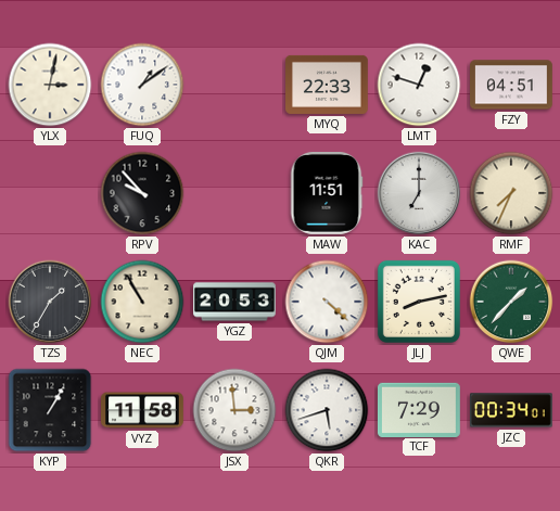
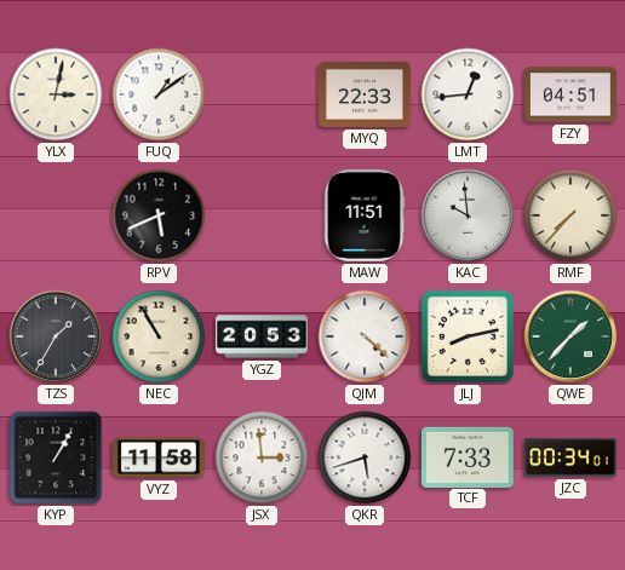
LMT: 12:48 -> 12:44
RPV: 9:53 -> 5:41
KAC: 7:00 -> 9:59
RMF: 7:34 -> 7:37
TCF: 7:29 -> 7:33
